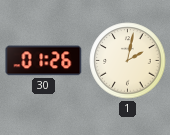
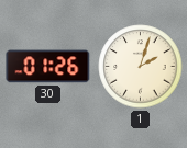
1: 2:02 -> 2:03
